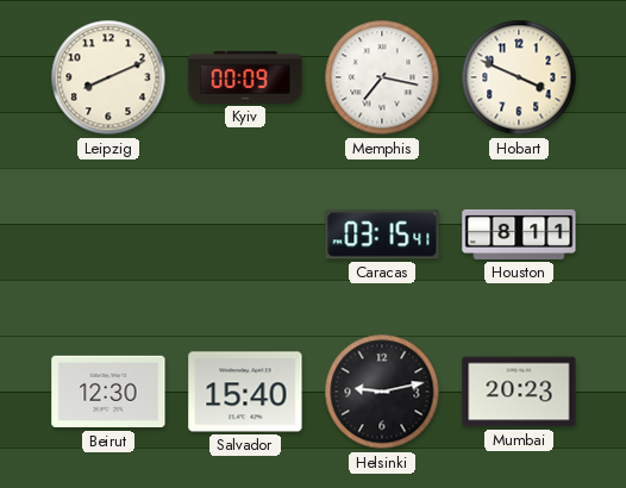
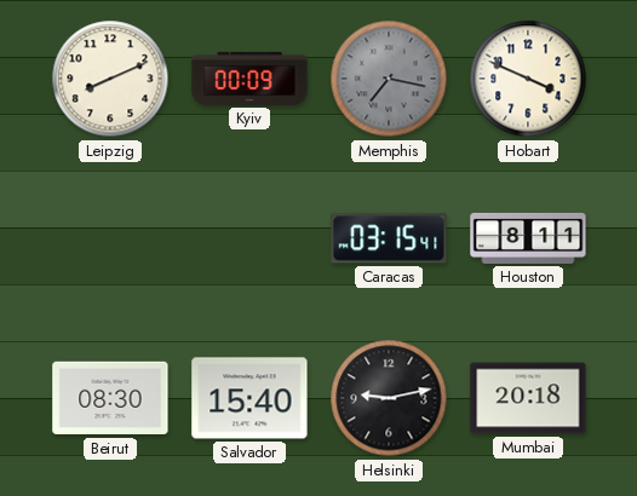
Memphis dial: white -> grey
Beirut: 12:30 -> 08:30
Mumbai: 20:23 -> 20:18
